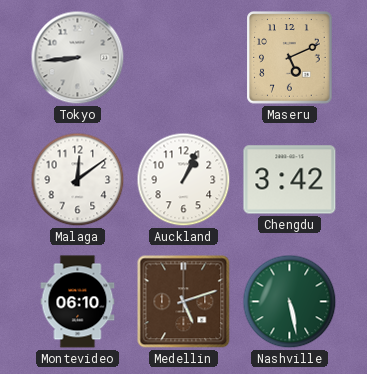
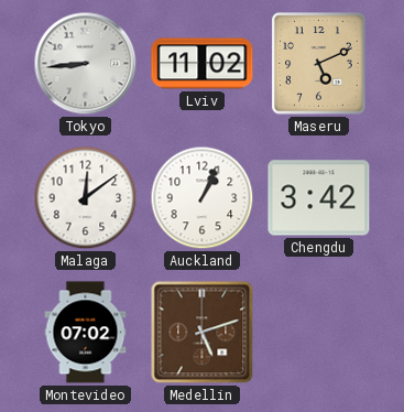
Lviv: none -> 11:02
Montevideo: 06:10 -> 07:02
Nashville: 5:28 -> none
